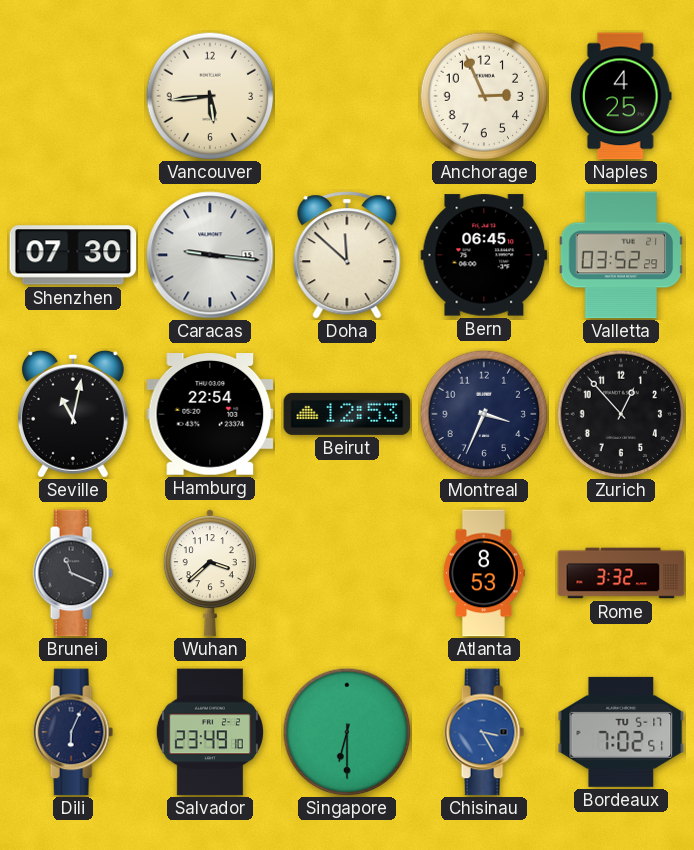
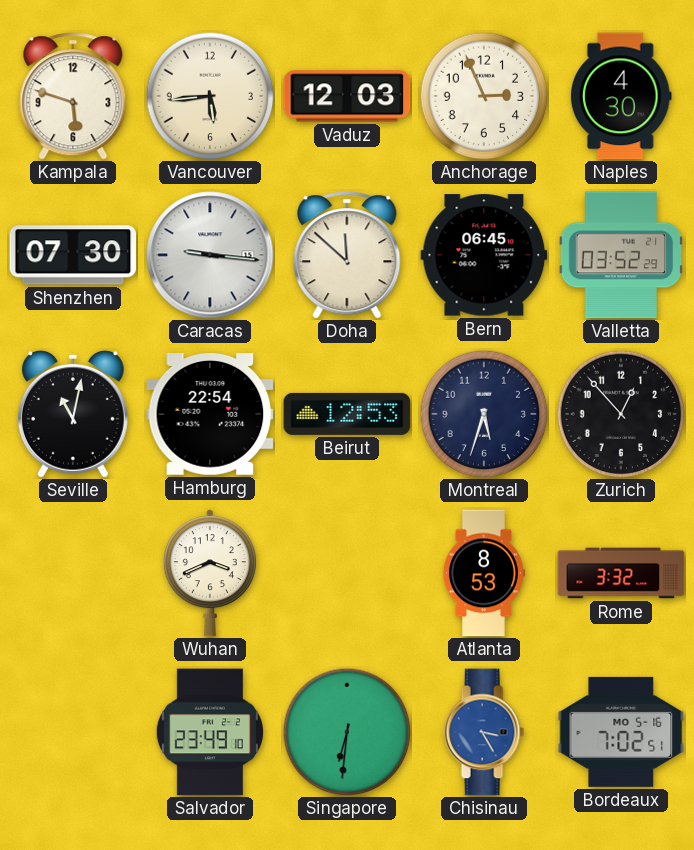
Kampala: none -> 5:48
Vaduz: none -> 12:03
Naples: 4:25 -> 4:30
Montreal: 3:34 -> 5:33
Brunei: 11:19 -> none
Wuhan: 3:38 -> 3:41
Dili: 6:04 -> none
Singapore: 6:30 -> 6:31
Bordeaux date: TU 5-17 -> MO 5-16
